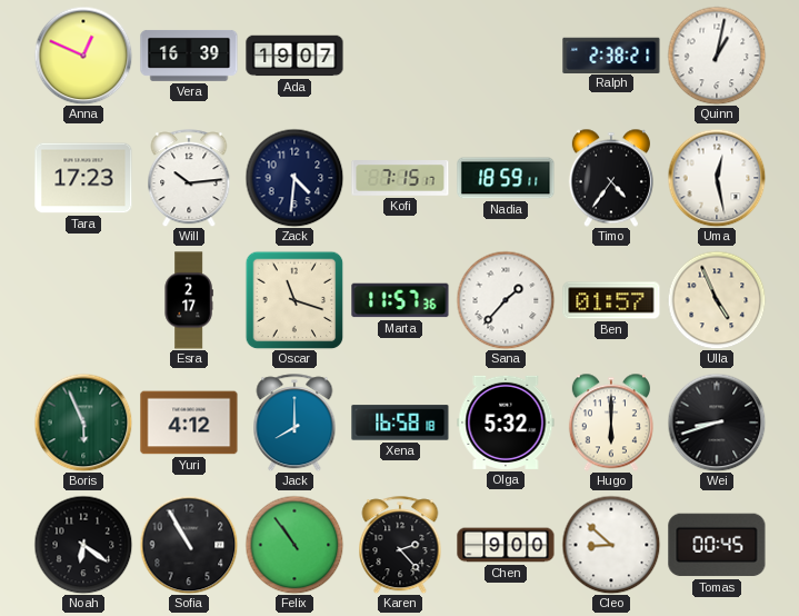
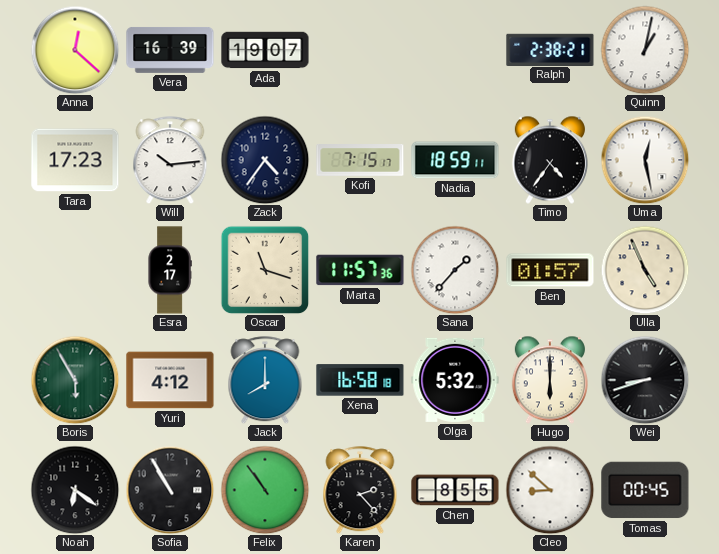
Anna: 12:49 -> 12:22
Zack: 4:31 -> 4:36
Boris: 5:56 -> 5:55
Chen: 9:00 -> 8:55
